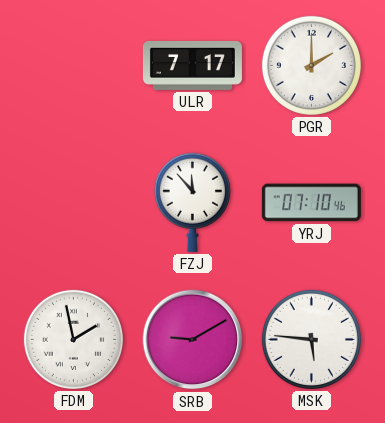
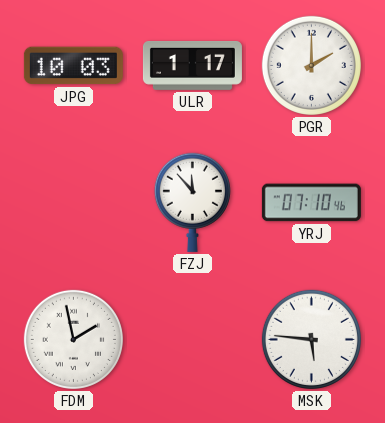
JPG: none -> 10:03
ULR: 7:17 -> 1:17
SRB: 9:10 -> none
